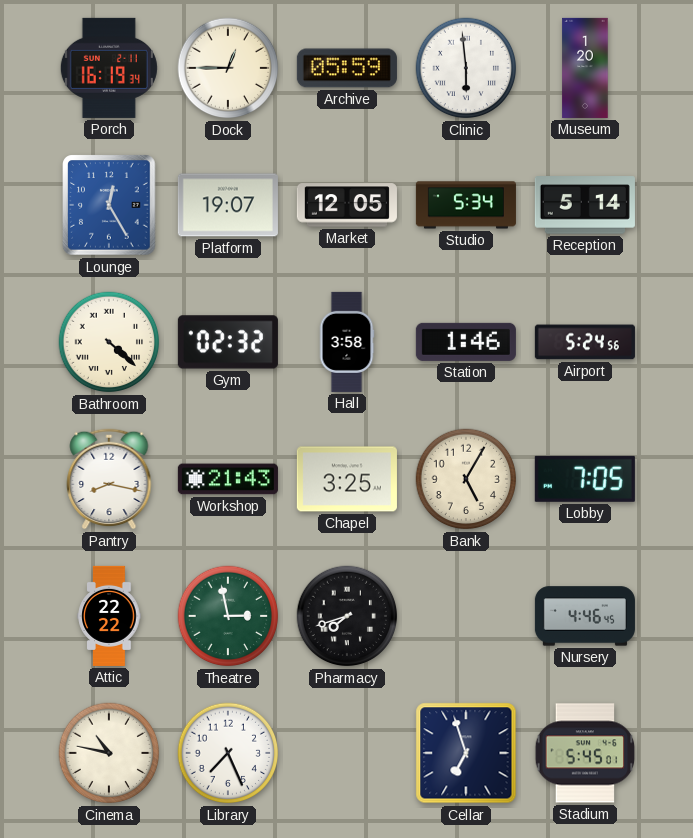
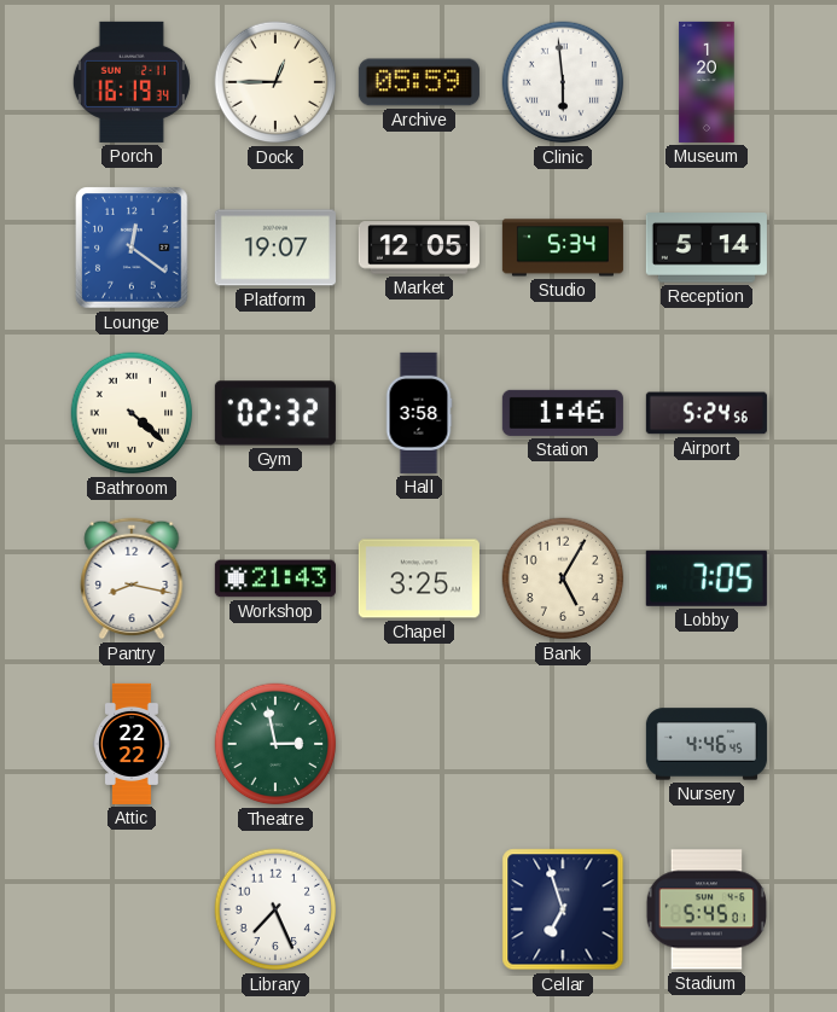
Lounge: 12:25 -> 12:21
Pharmacy: 7:42 -> none
Cinema: 10:47 -> none
